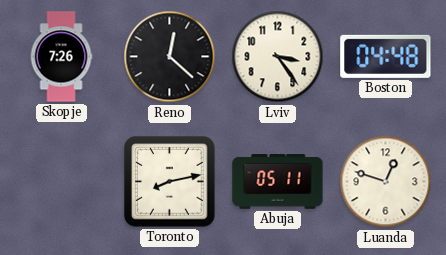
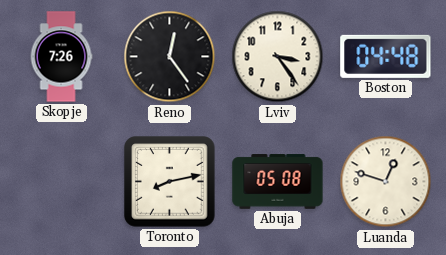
Reno: 12:22 -> 12:24
Abuja: 05:11 -> 05:08
